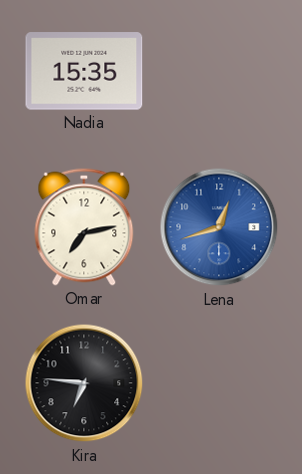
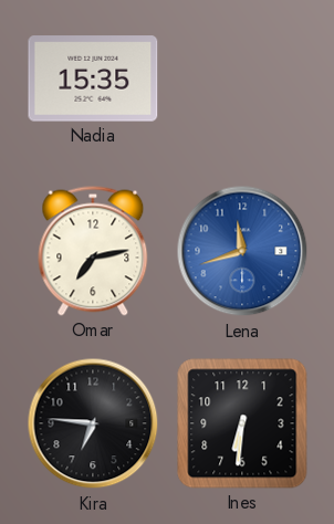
Lena: 12:42 -> 11:42
Ines: none -> 6:31
